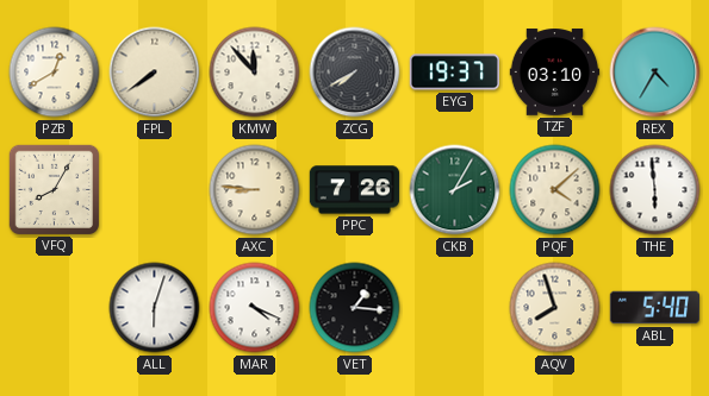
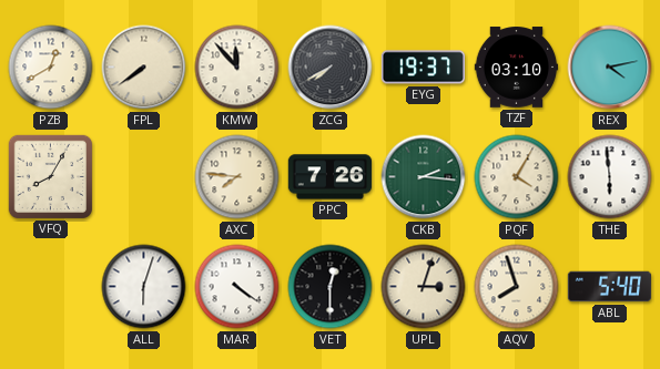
REX: 4:35 -> 4:13
AXC: 8:46 -> 7:46
CKB: 2:05 -> 2:16
PQF: 4:08 -> 4:05
MAR: 4:19 -> 4:21
VET: 1:16 -> 12:30
UPL: none -> 3:03
